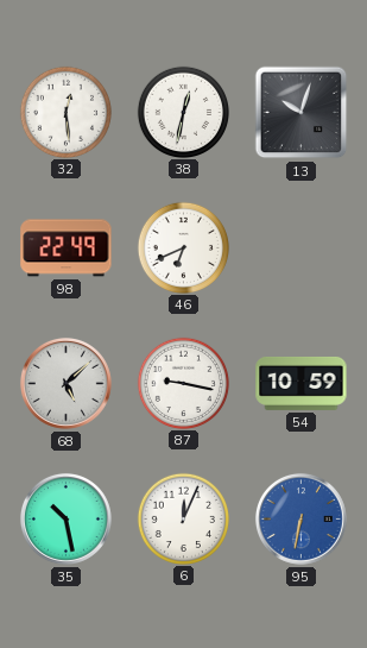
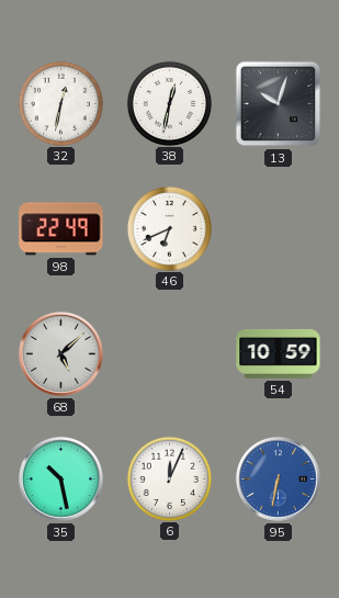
32: 12:29 -> 12:32
87: 9:17 -> none
